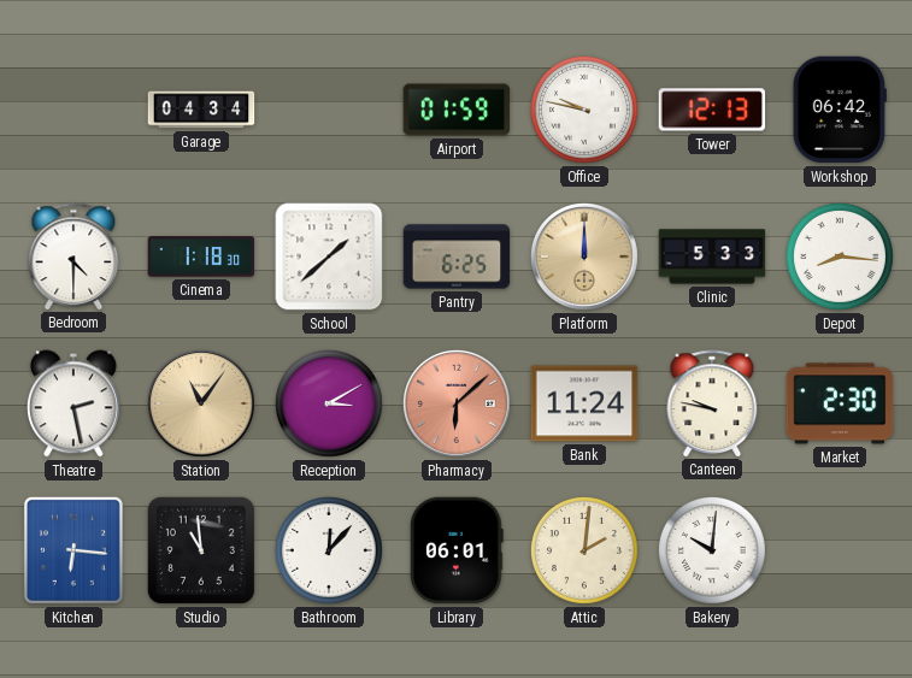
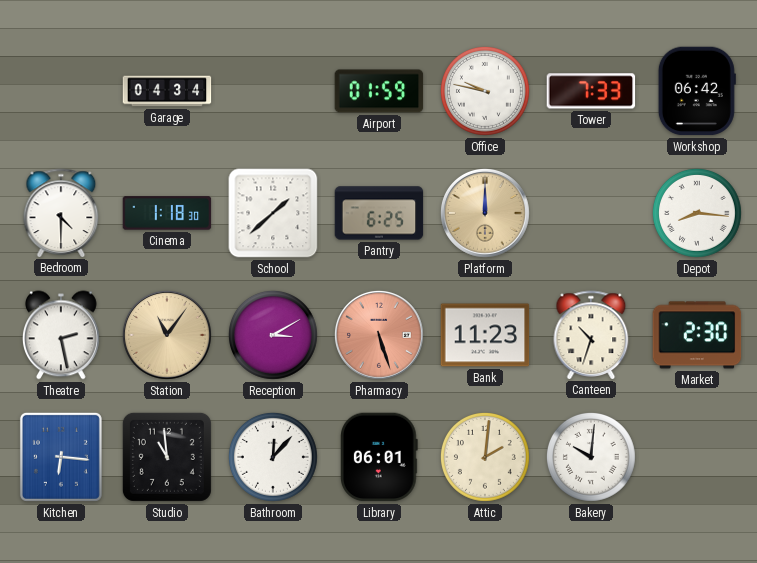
Tower: 12:13 -> 7:33
Clinic: 5:33 -> none
Pharmacy: 6:08 -> 5:27
Bank: 11:24 -> 11:23
Canteen: 9:47 -> 10:33
